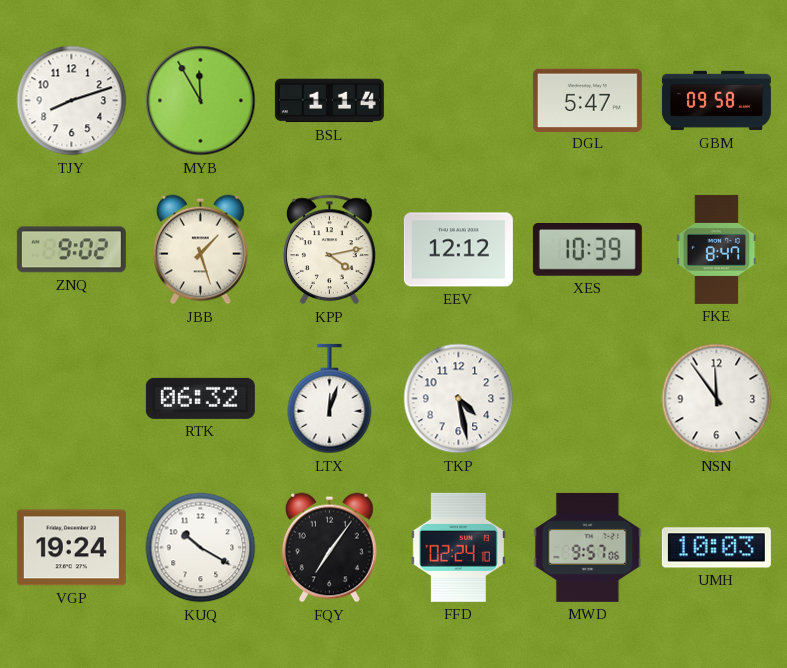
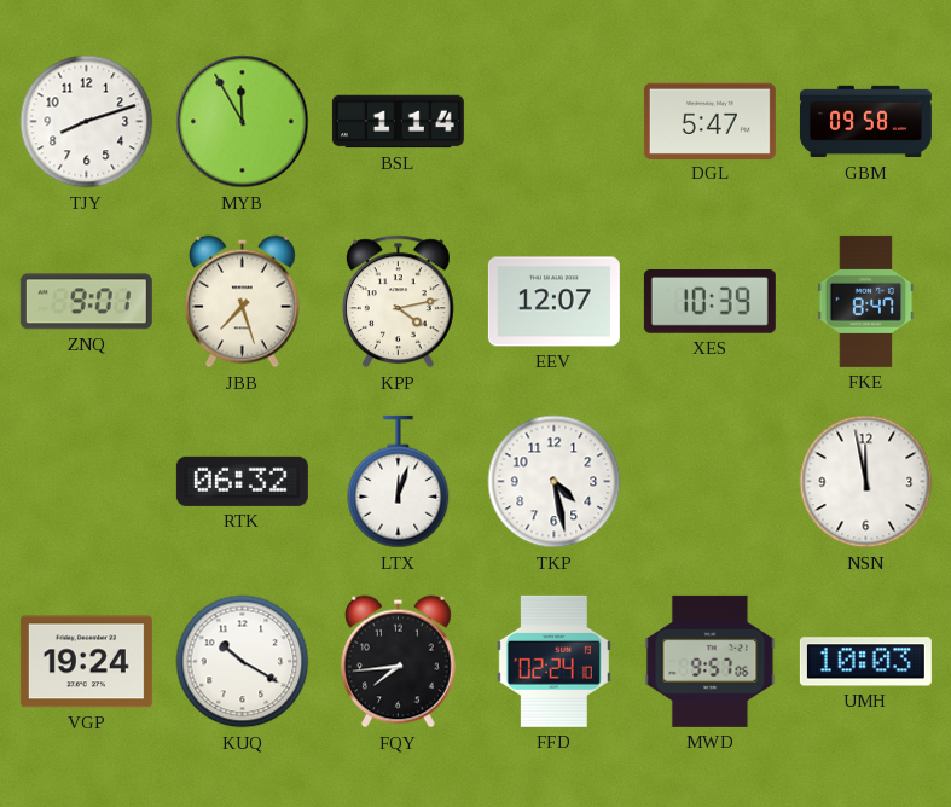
ZNQ: 9:02 -> 9:01
JBB: 1:27 -> 7:27
EEV: 12:12 -> 12:07
NSN: 11:54 -> 11:58
FQY: 7:06 -> 7:44
